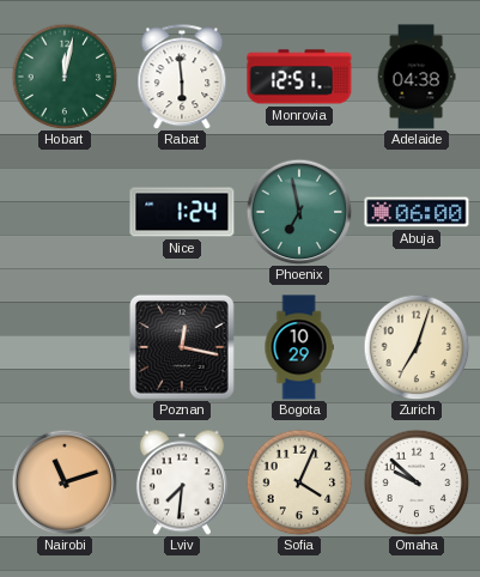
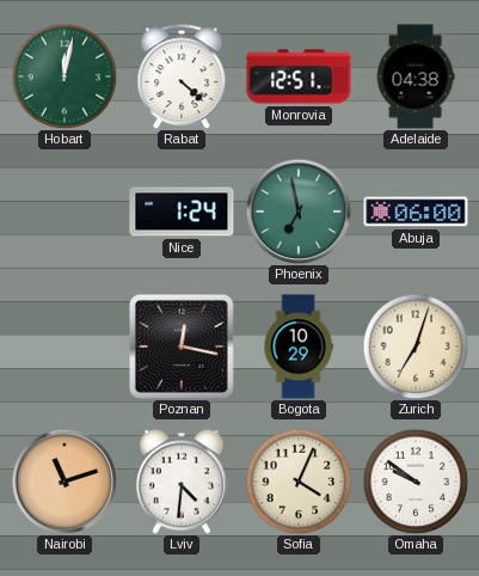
Rabat: 5:59 -> 4:22
Lviv: 7:31 -> 4:31
Omaha: 9:52 -> 9:51
